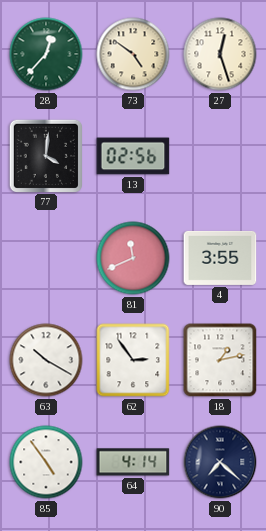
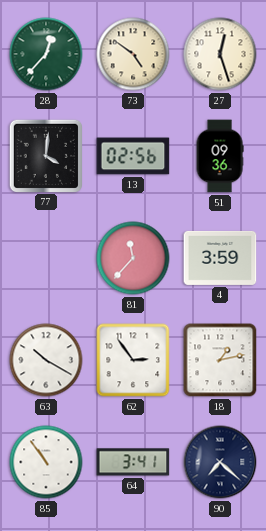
51: none -> 09:36
81: 11:41 -> 11:37
4: 3:55 -> 3:59
85: 4:54 -> 10:54
64: 4:14 -> 3:41
